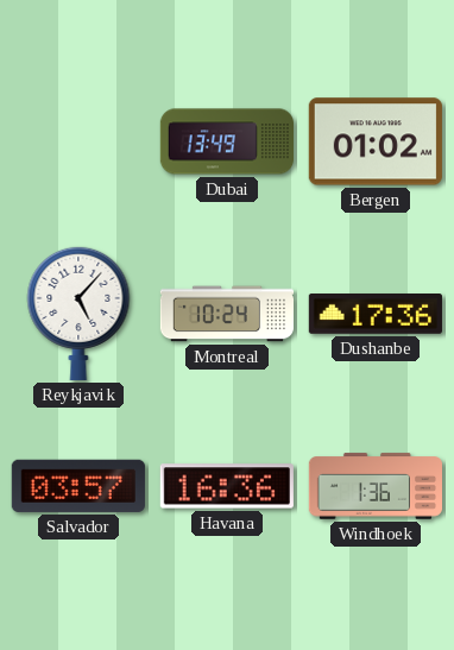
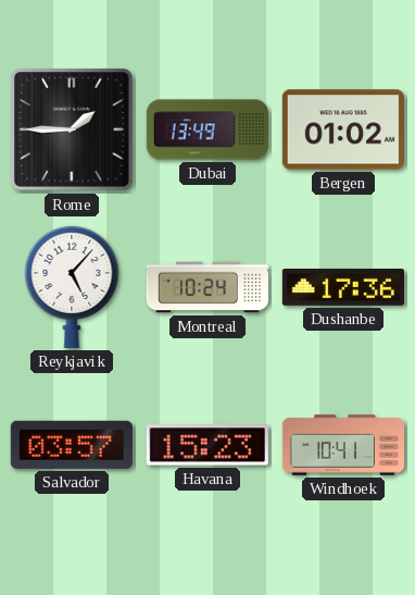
Rome: none -> 1:45
Havana: 16:36 -> 15:23
Windhoek: 1:36 -> 10:41
